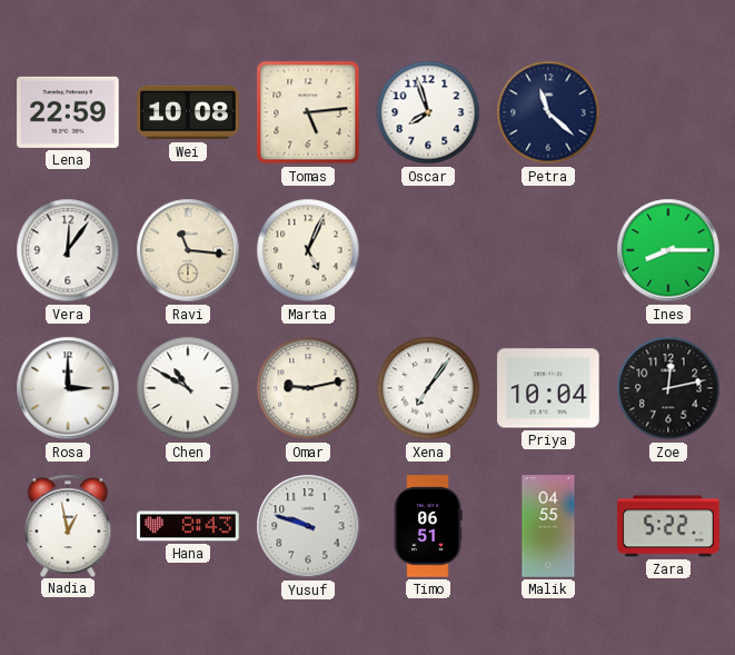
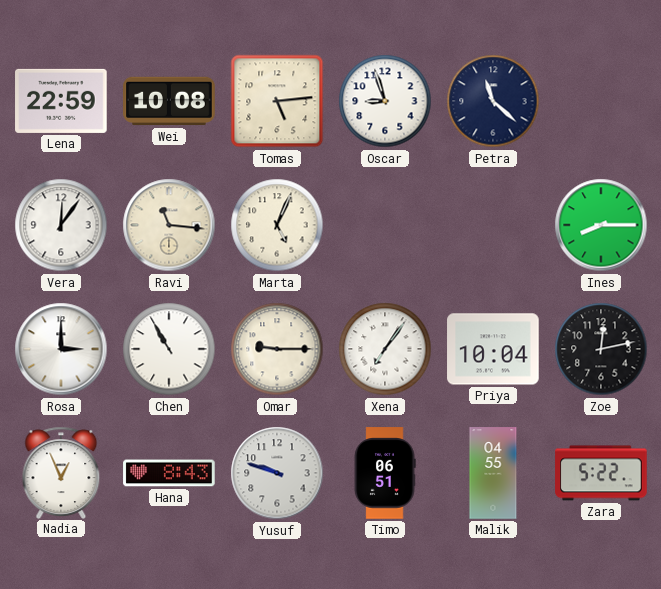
Oscar: 7:57 -> 8:57
Chen: 10:50 -> 10:55
Omar: 9:13 -> 9:15
Nadia: 12:58 -> 12:56
